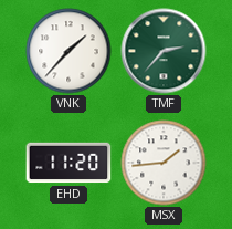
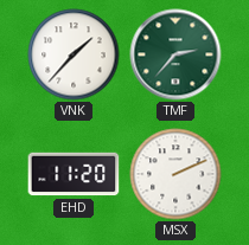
MSX: 1:44 -> 2:11
